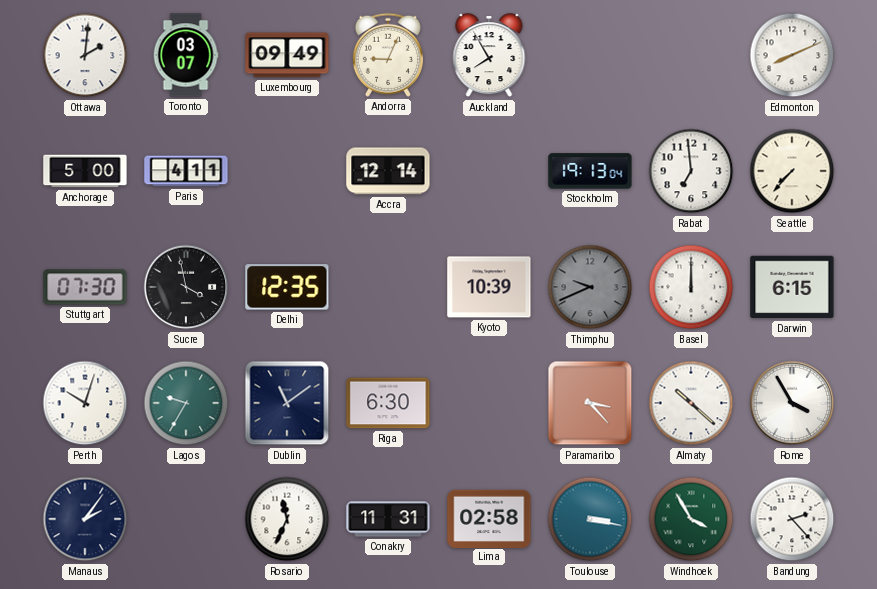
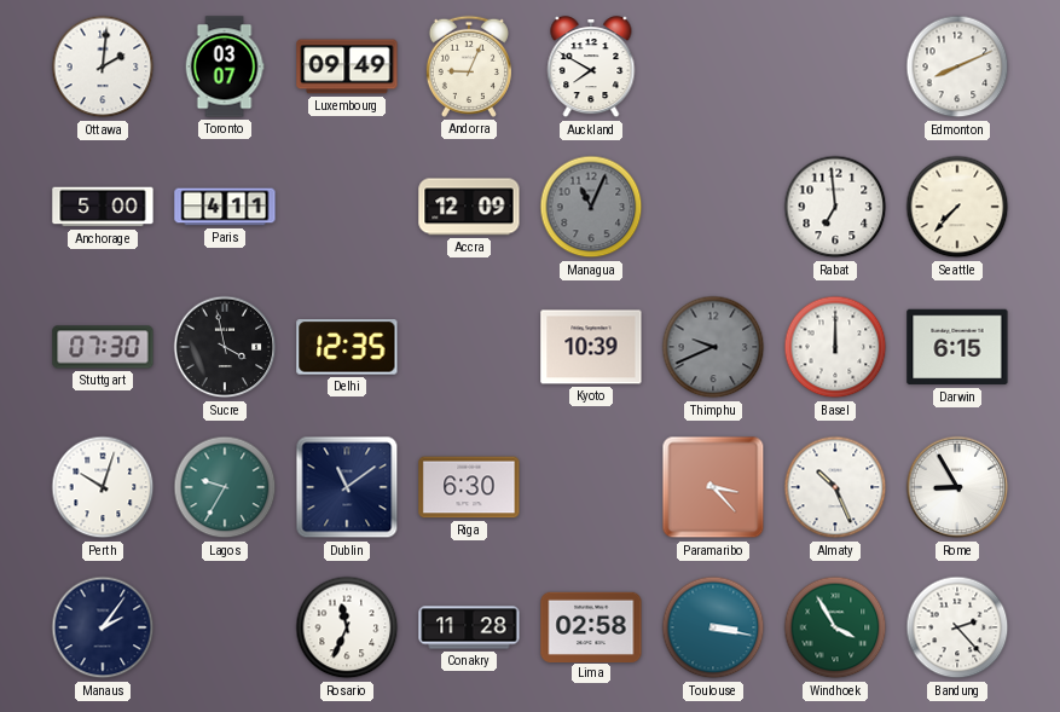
Auckland: 7:55 -> 7:50
Accra: 12:14 -> 12:09
Managua: none -> 11:04
Stockholm: 19:13 -> none
Almaty: 10:22 -> 10:26
Rome: 3:55 -> 8:55
Conakry: 11:31 -> 11:28
